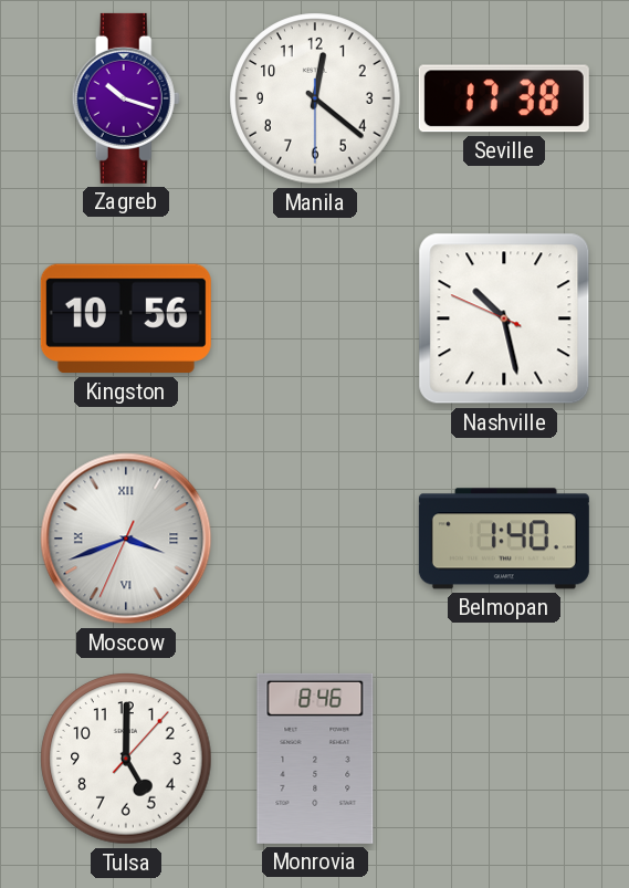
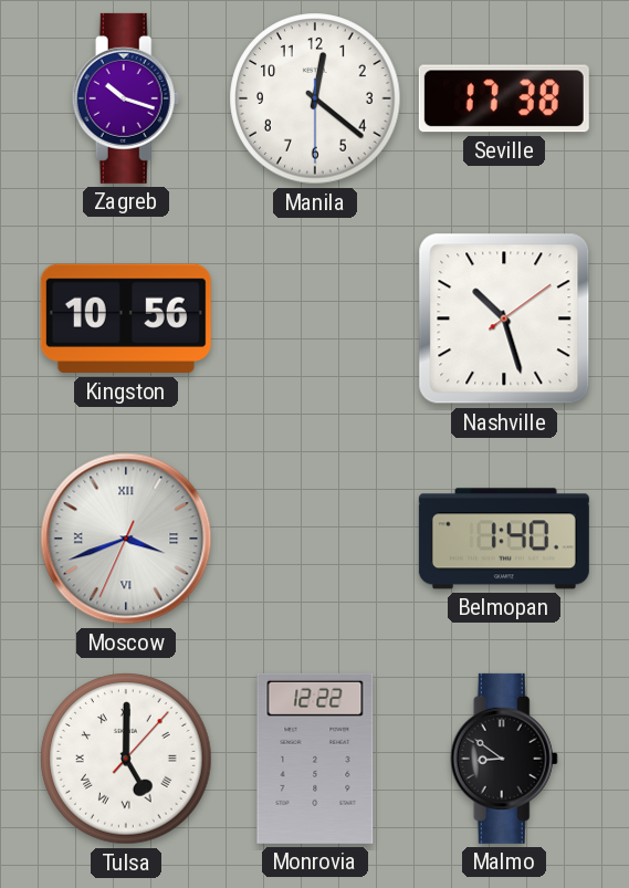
Nashville: 10:27:49 -> 10:27:09
Tulsa numerals: Arabic -> Roman
Monrovia: 8:46 -> 12:22
Malmo: none -> 8:51
